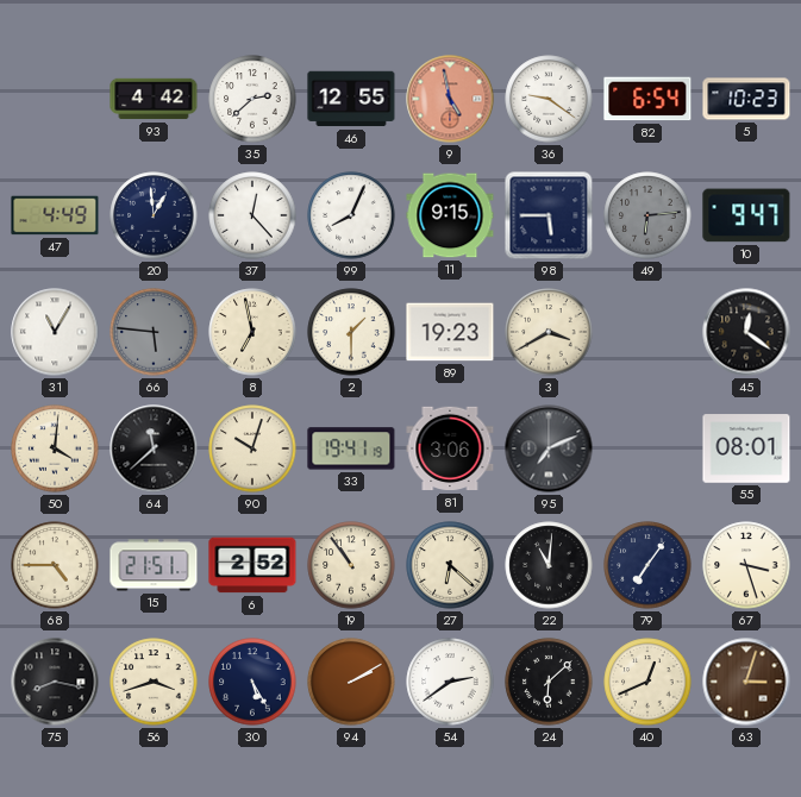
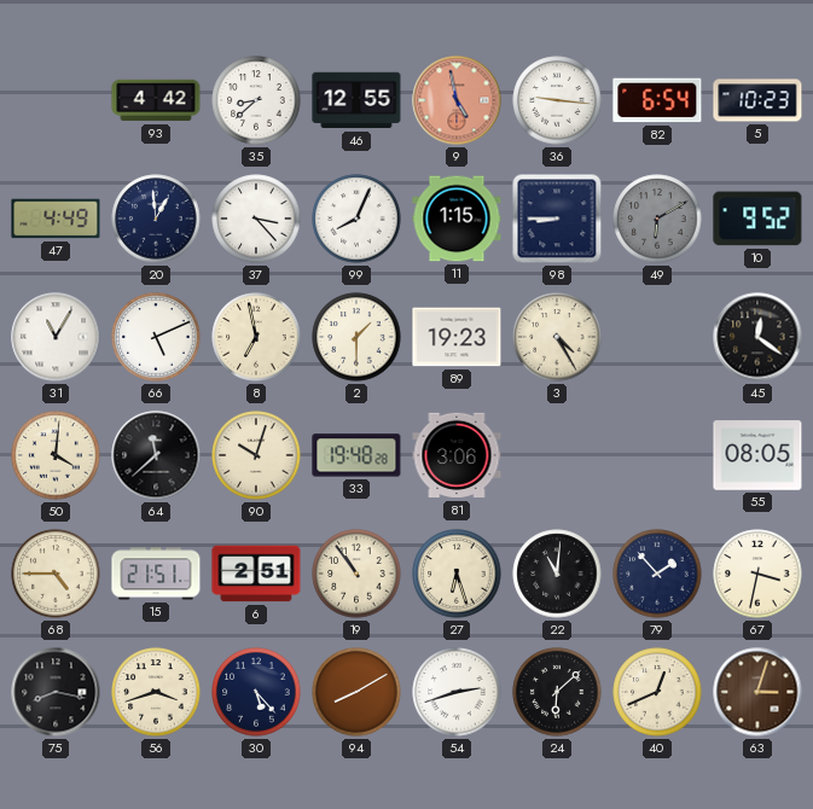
35: 2:38 -> 8:38
36: 9:21 -> 9:16
37: 12:23 -> 3:23
11: 9:15 -> 1:15
98: 5:45 -> 8:45
49: 6:14 -> 6:10
10: 9:47 -> 9:52
66: 5:46 -> 5:11
66 dial: grey -> white
3: 3:40 -> 4:25
33: 19:41 -> 19:48
95: 7:11 -> none
55: 08:01 -> 08:05
6: 2:52 -> 2:51
27: 6:22 -> 6:27
79: 7:06 -> 1:53
67: 3:27 -> 3:32
30: 5:25 -> 5:23
94: 2:10 -> 8:10
54: 2:39 -> 2:42
